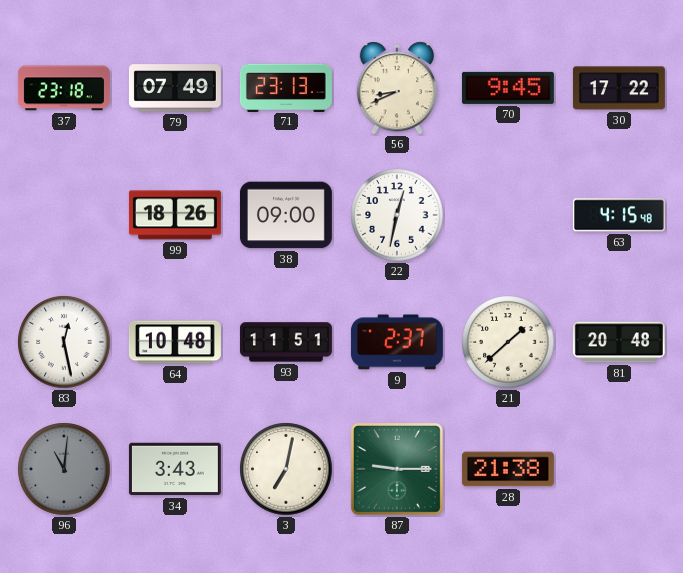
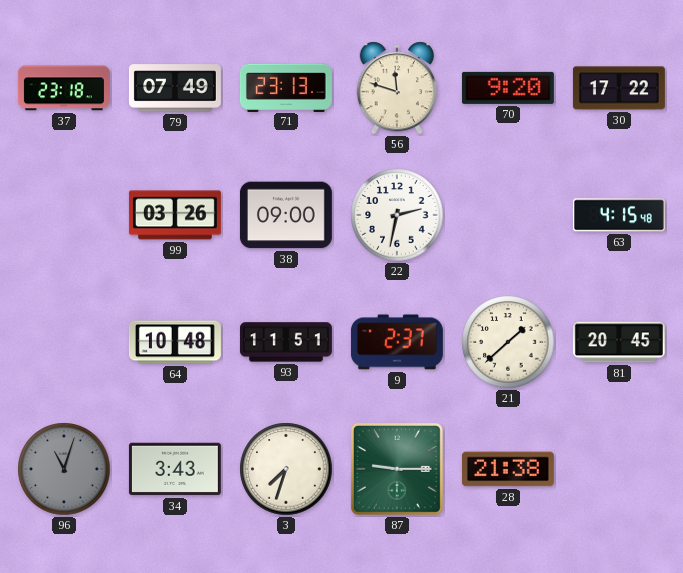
56: 8:41 -> 11:48
70: 9:45 -> 9:20
99: 18:26 -> 03:26
22: 12:32 -> 2:32
83: 12:28 -> none
81: 20:48 -> 20:45
96: 11:01 -> 11:03
3: 7:02 -> 7:33
